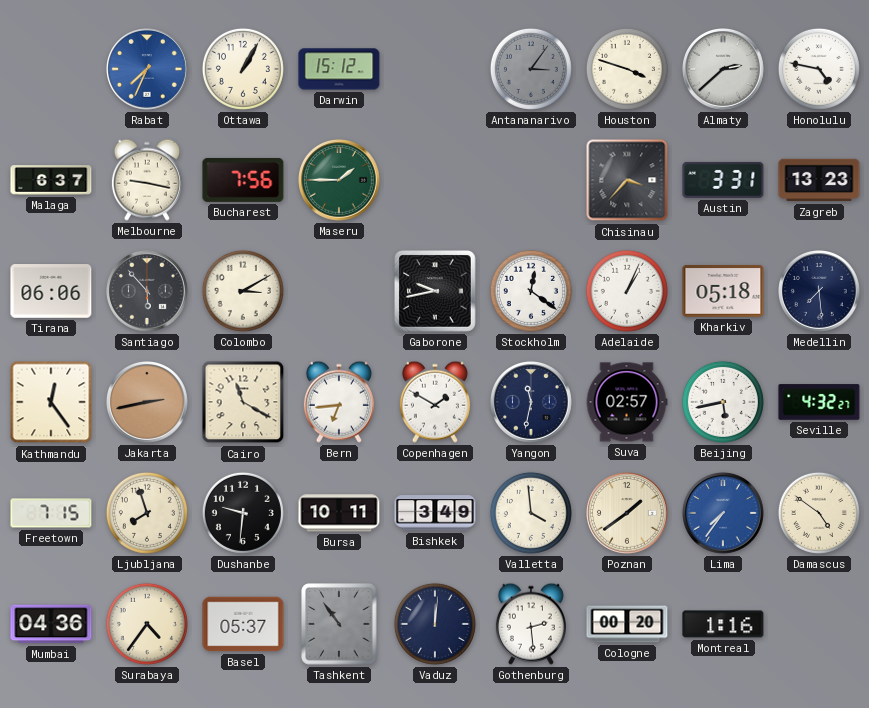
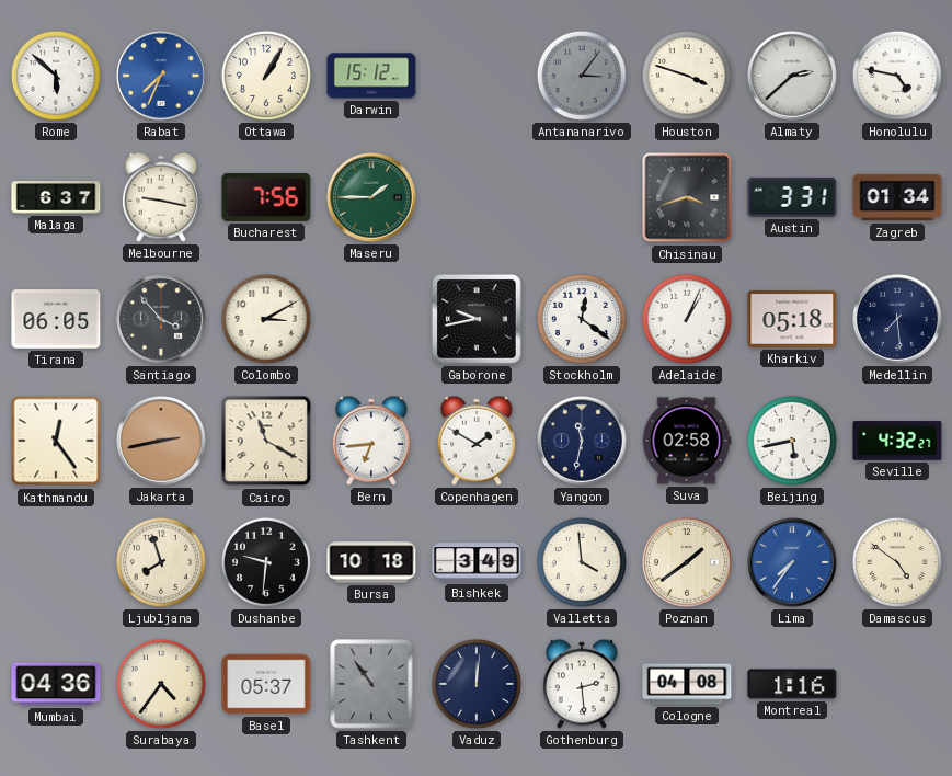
Rome: none -> 5:52
Chisinau: 3:37 -> 3:42
Zagreb: 13:23 -> 01:34
Tirana: 06:06 -> 06:05
Santiago: 5:53 -> 3:53
Suva: 02:57 -> 02:58
Freetown: 7:15 -> none
Bursa: 10:11 -> 10:18
Cologne: 00:20 -> 04:08
